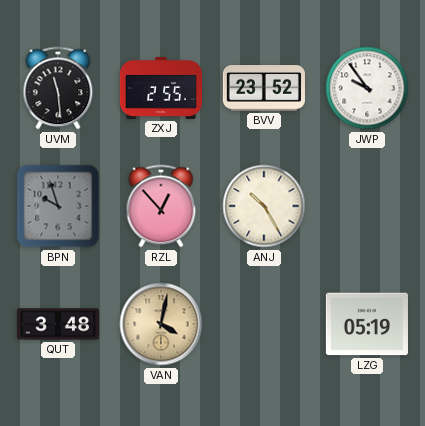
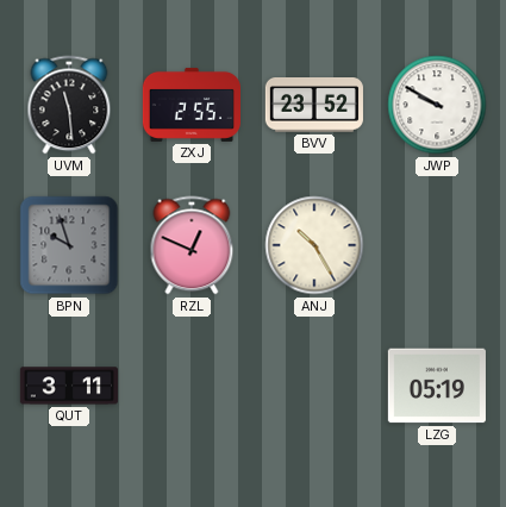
JWP: 9:54 -> 9:50
RZL: 12:53 -> 12:49
QUT: 3:48 -> 3:11
VAN: 4:02 -> none
